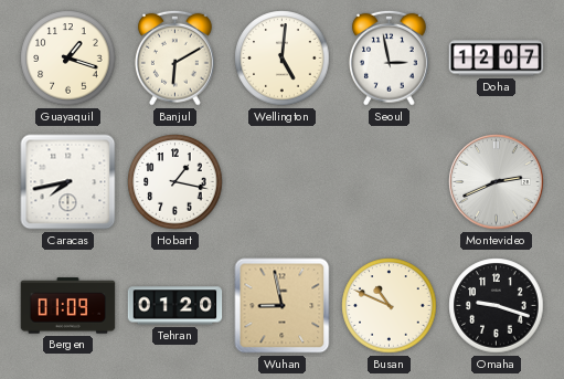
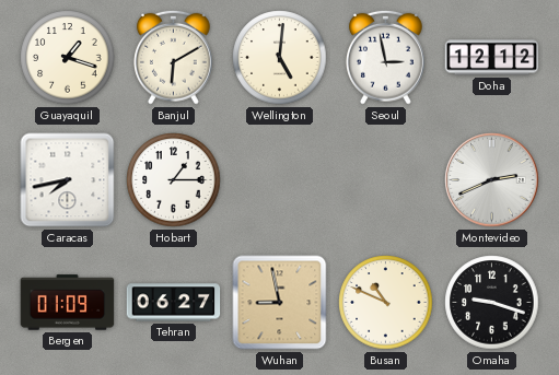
Doha: 12:07 -> 12:12
Hobart: 1:17 -> 1:15
Tehran: 01:20 -> 06:27
